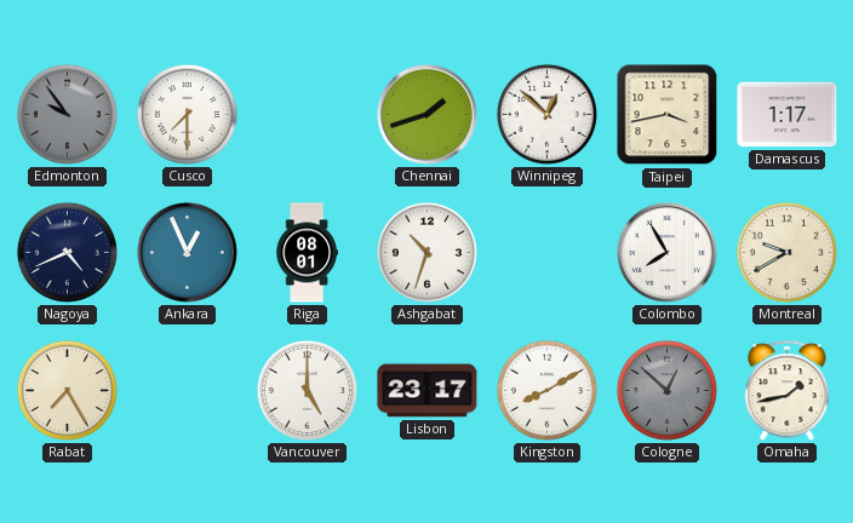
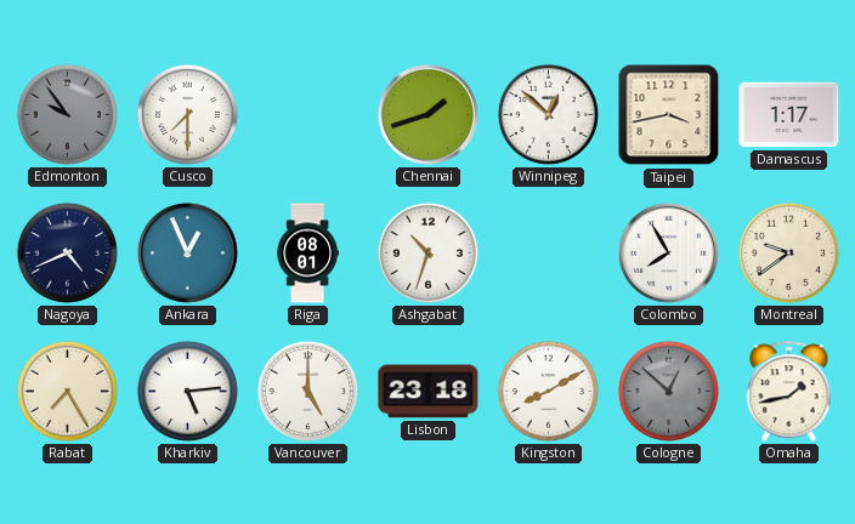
Montreal: 9:40 -> 9:39
Kharkiv: none -> 5:14
Lisbon: 23:17 -> 23:18
